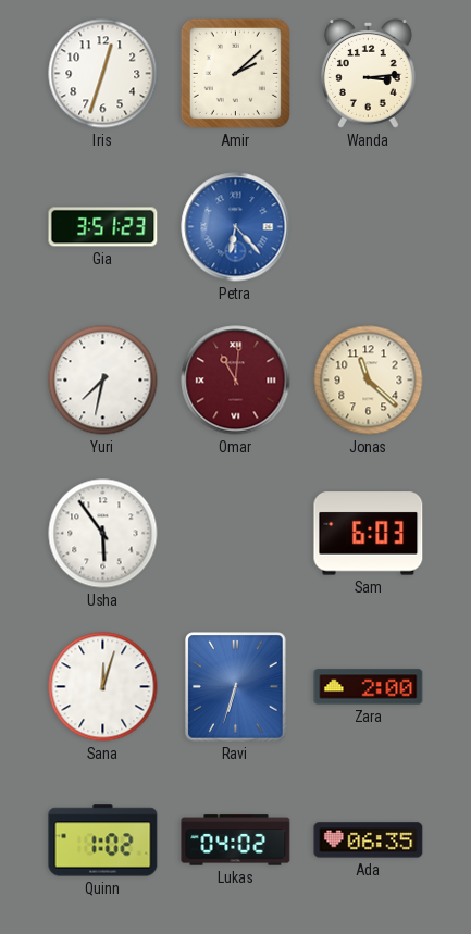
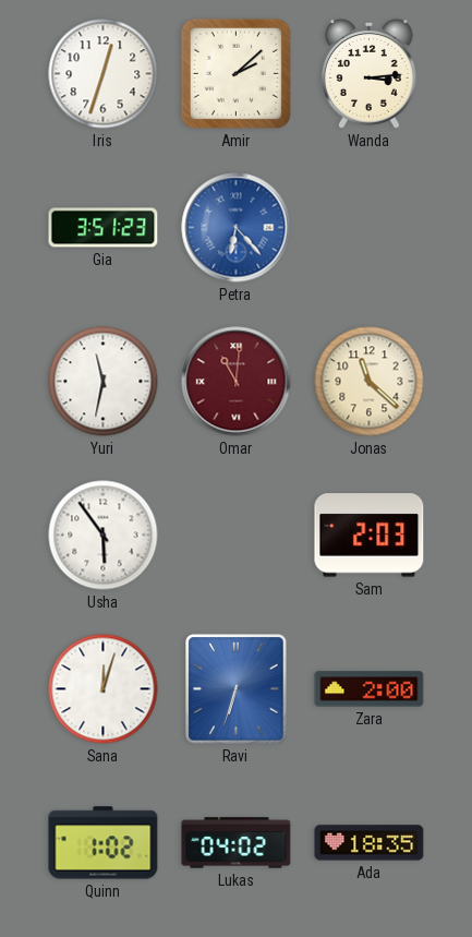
Yuri: 7:32 -> 11:32
Sam: 6:03 -> 2:03
Ada: 06:35 -> 18:35
